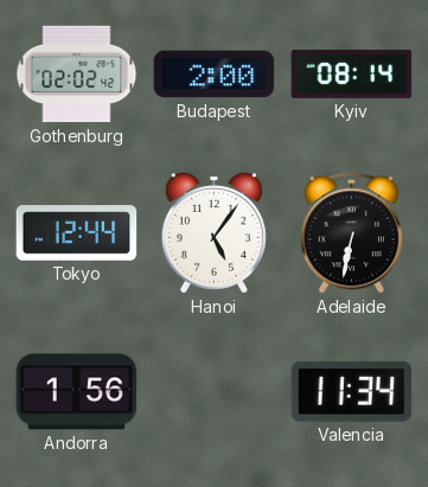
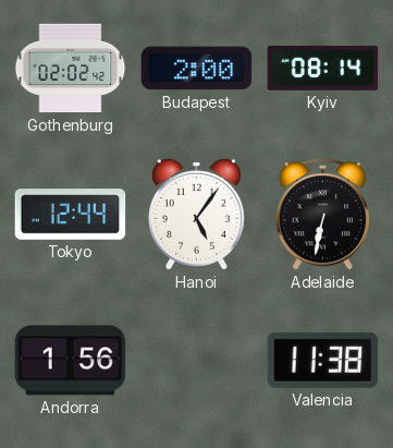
Valencia: 11:34 -> 11:38
